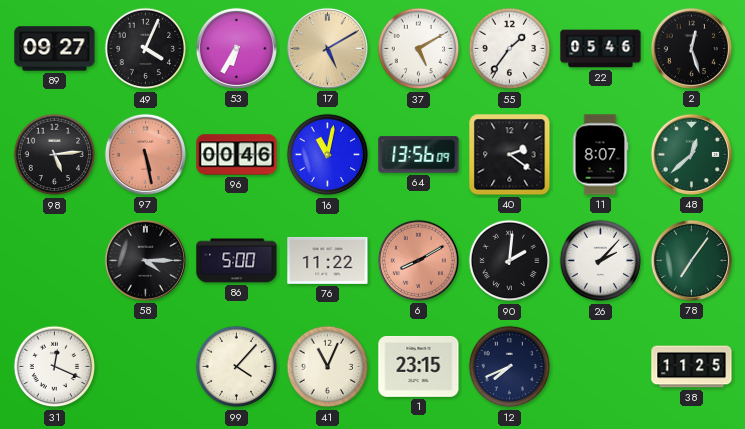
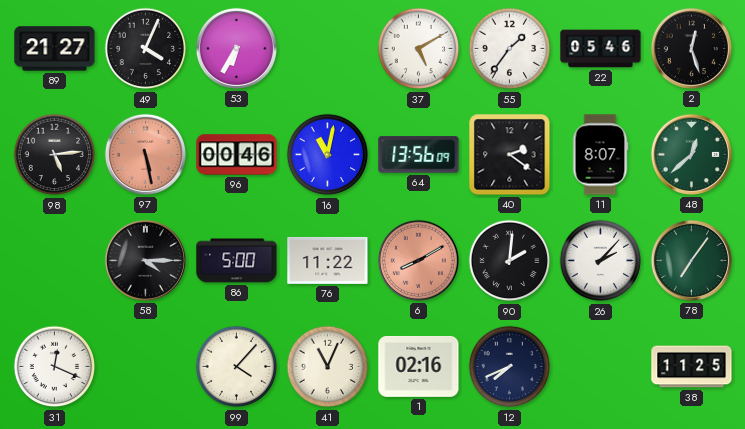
89: 09:27 -> 21:27
17: 5:10 -> none
1: 23:15 -> 02:16
